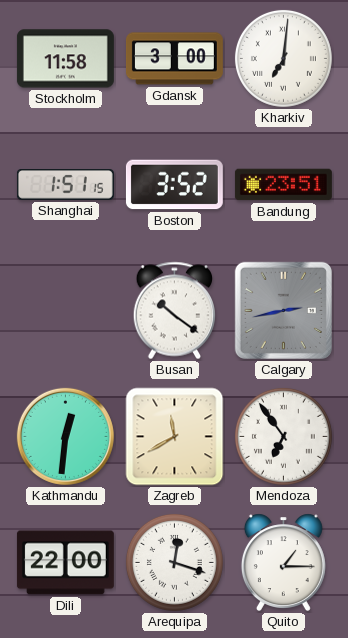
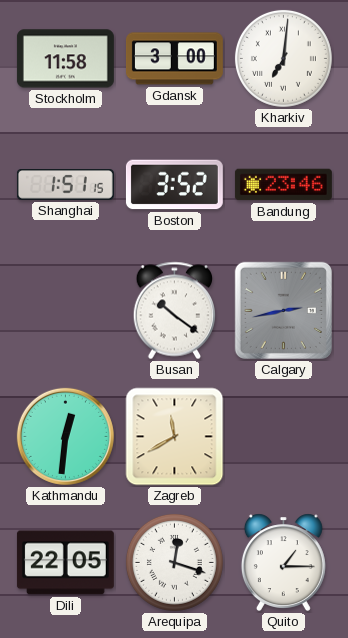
Bandung: 23:51 -> 23:46
Mendoza: 6:54 -> none
Dili: 22:00 -> 22:05
